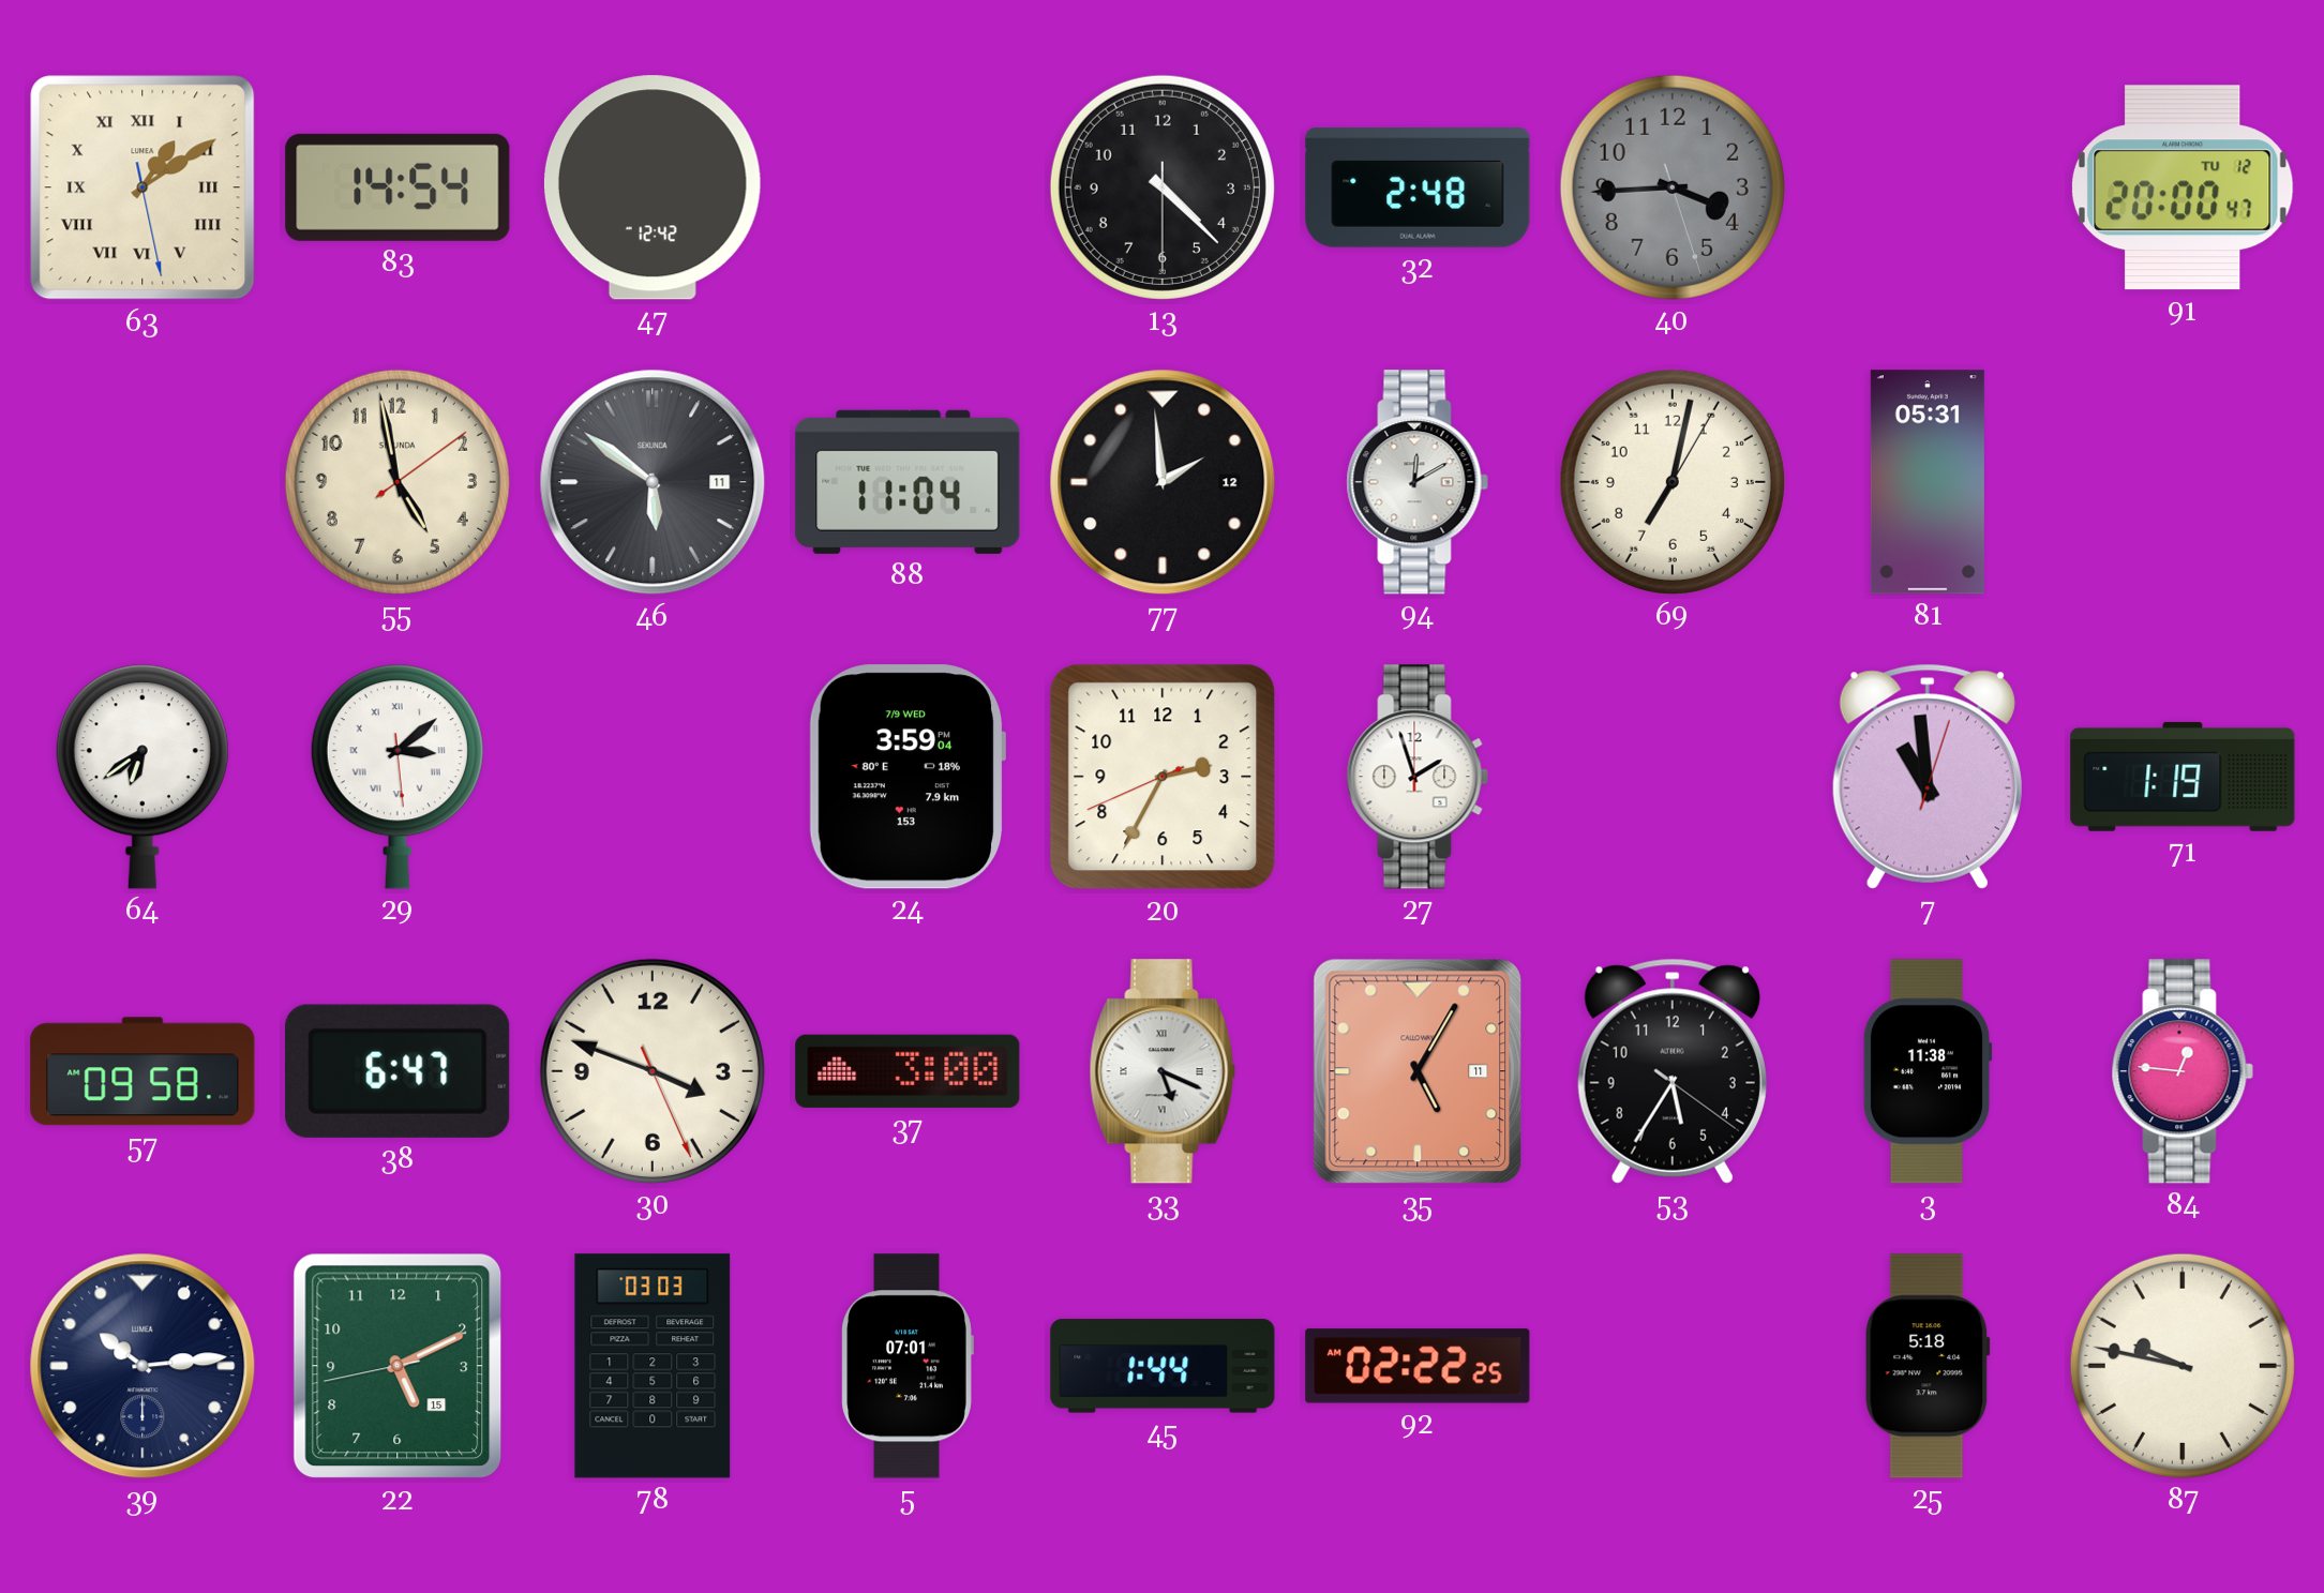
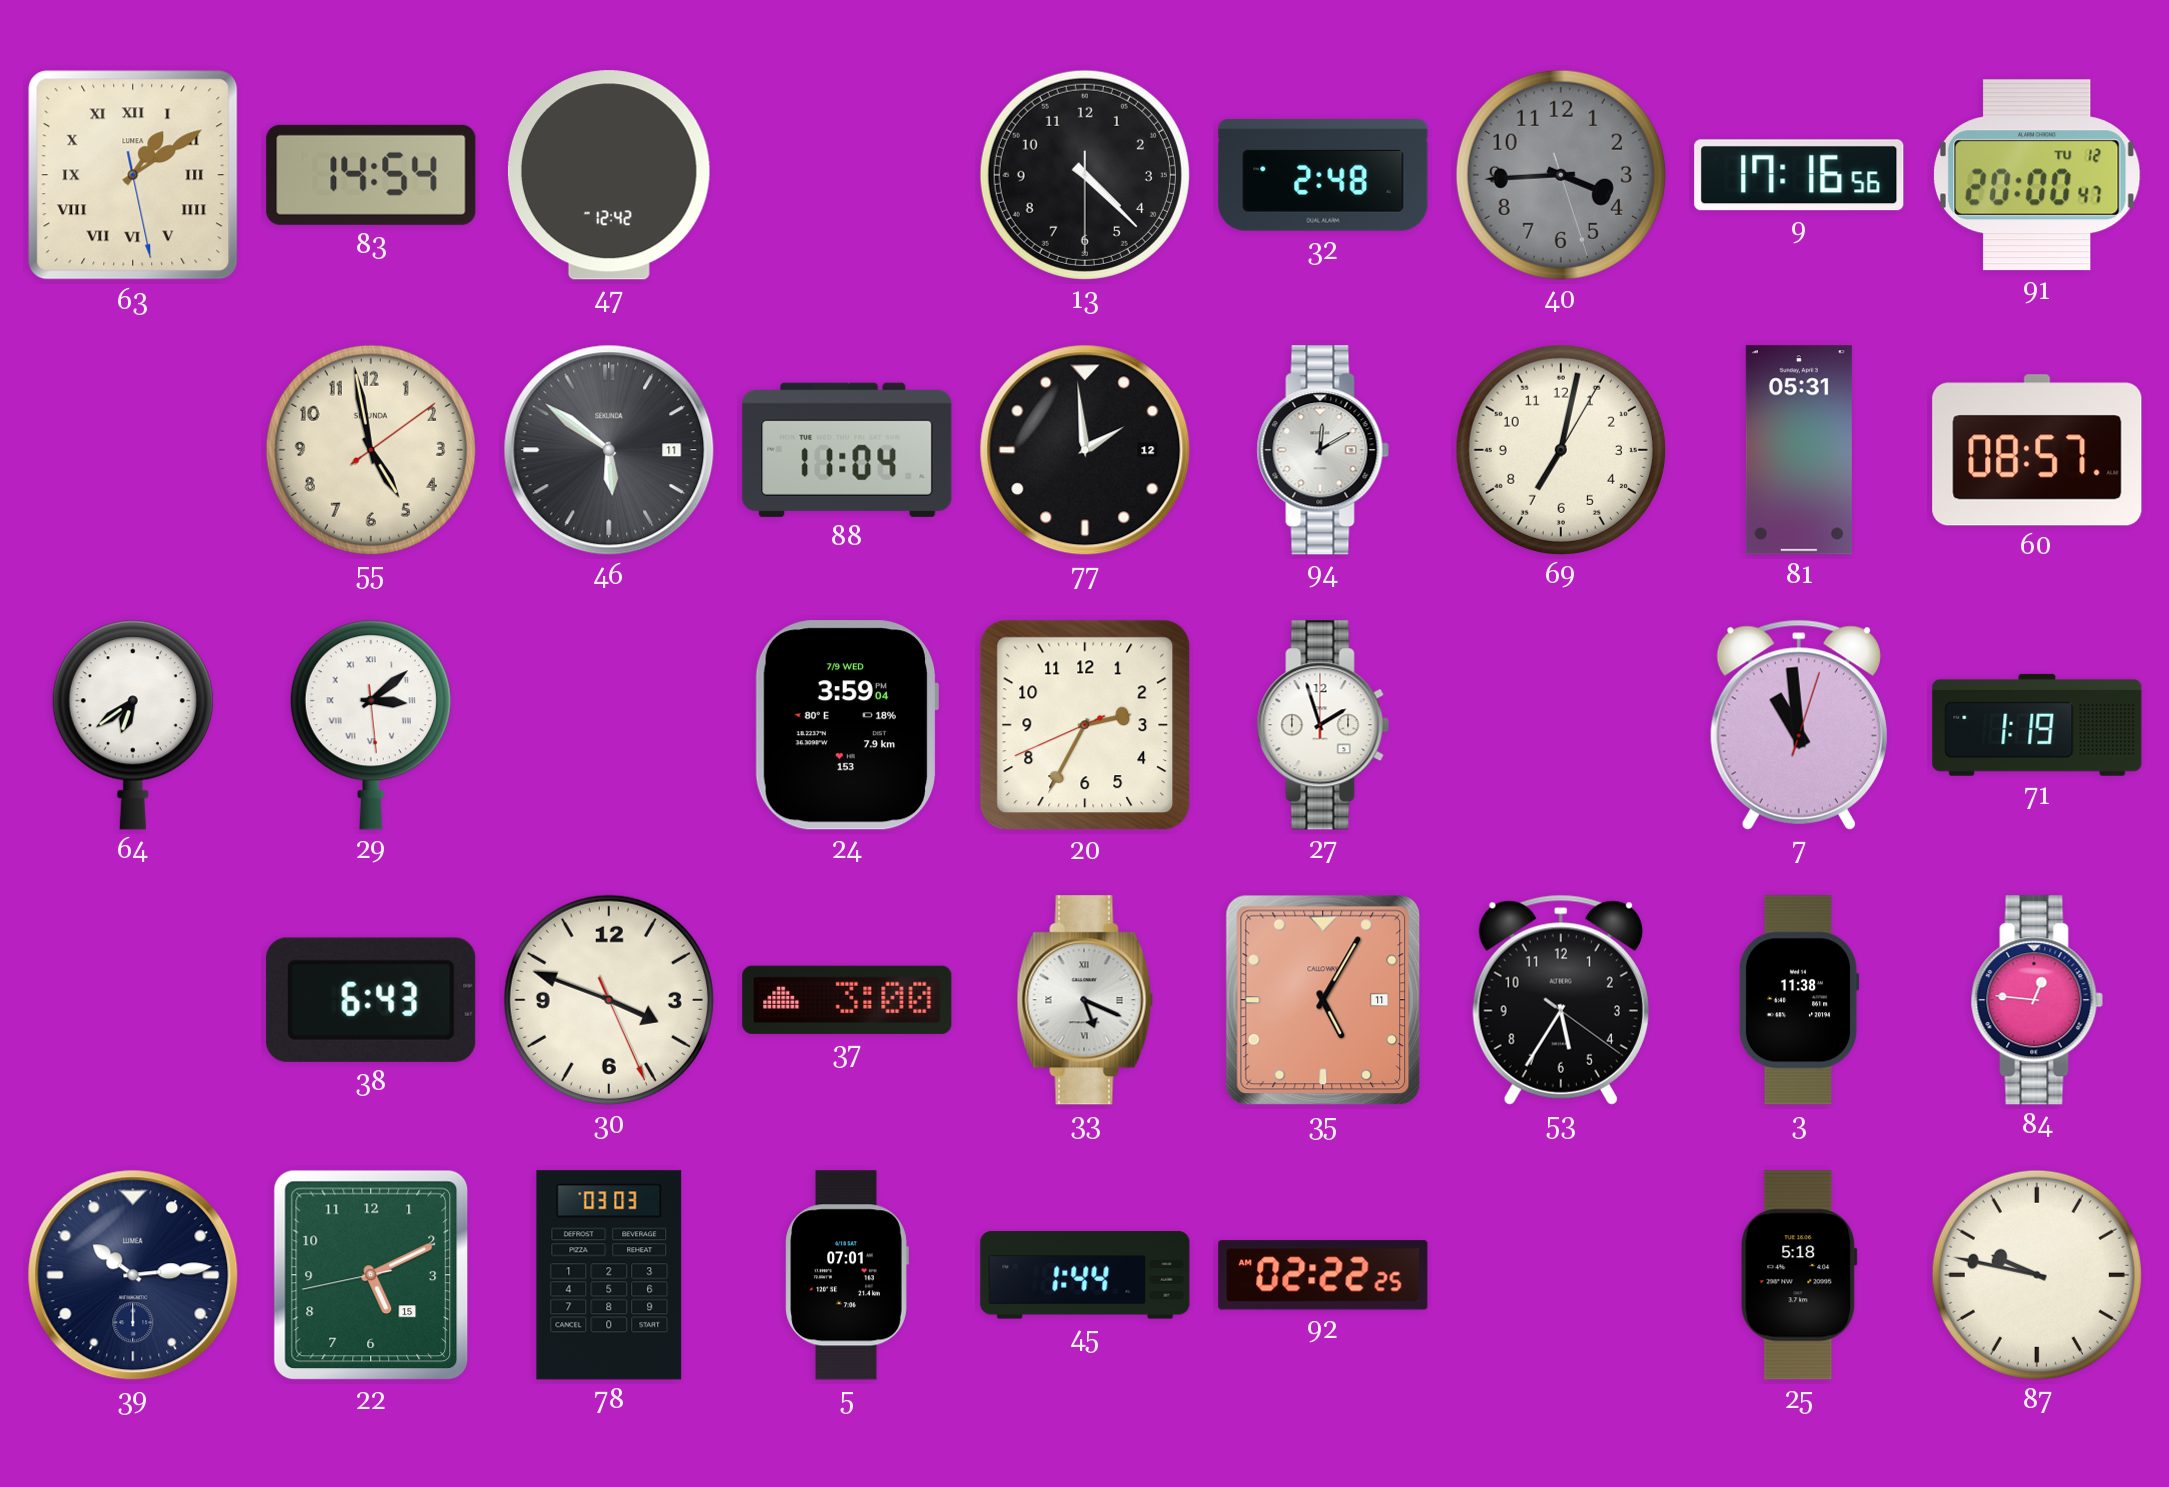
9: none -> 17:16
60: none -> 08:57
57: 09:58 -> none
38: 6:47 -> 6:43
